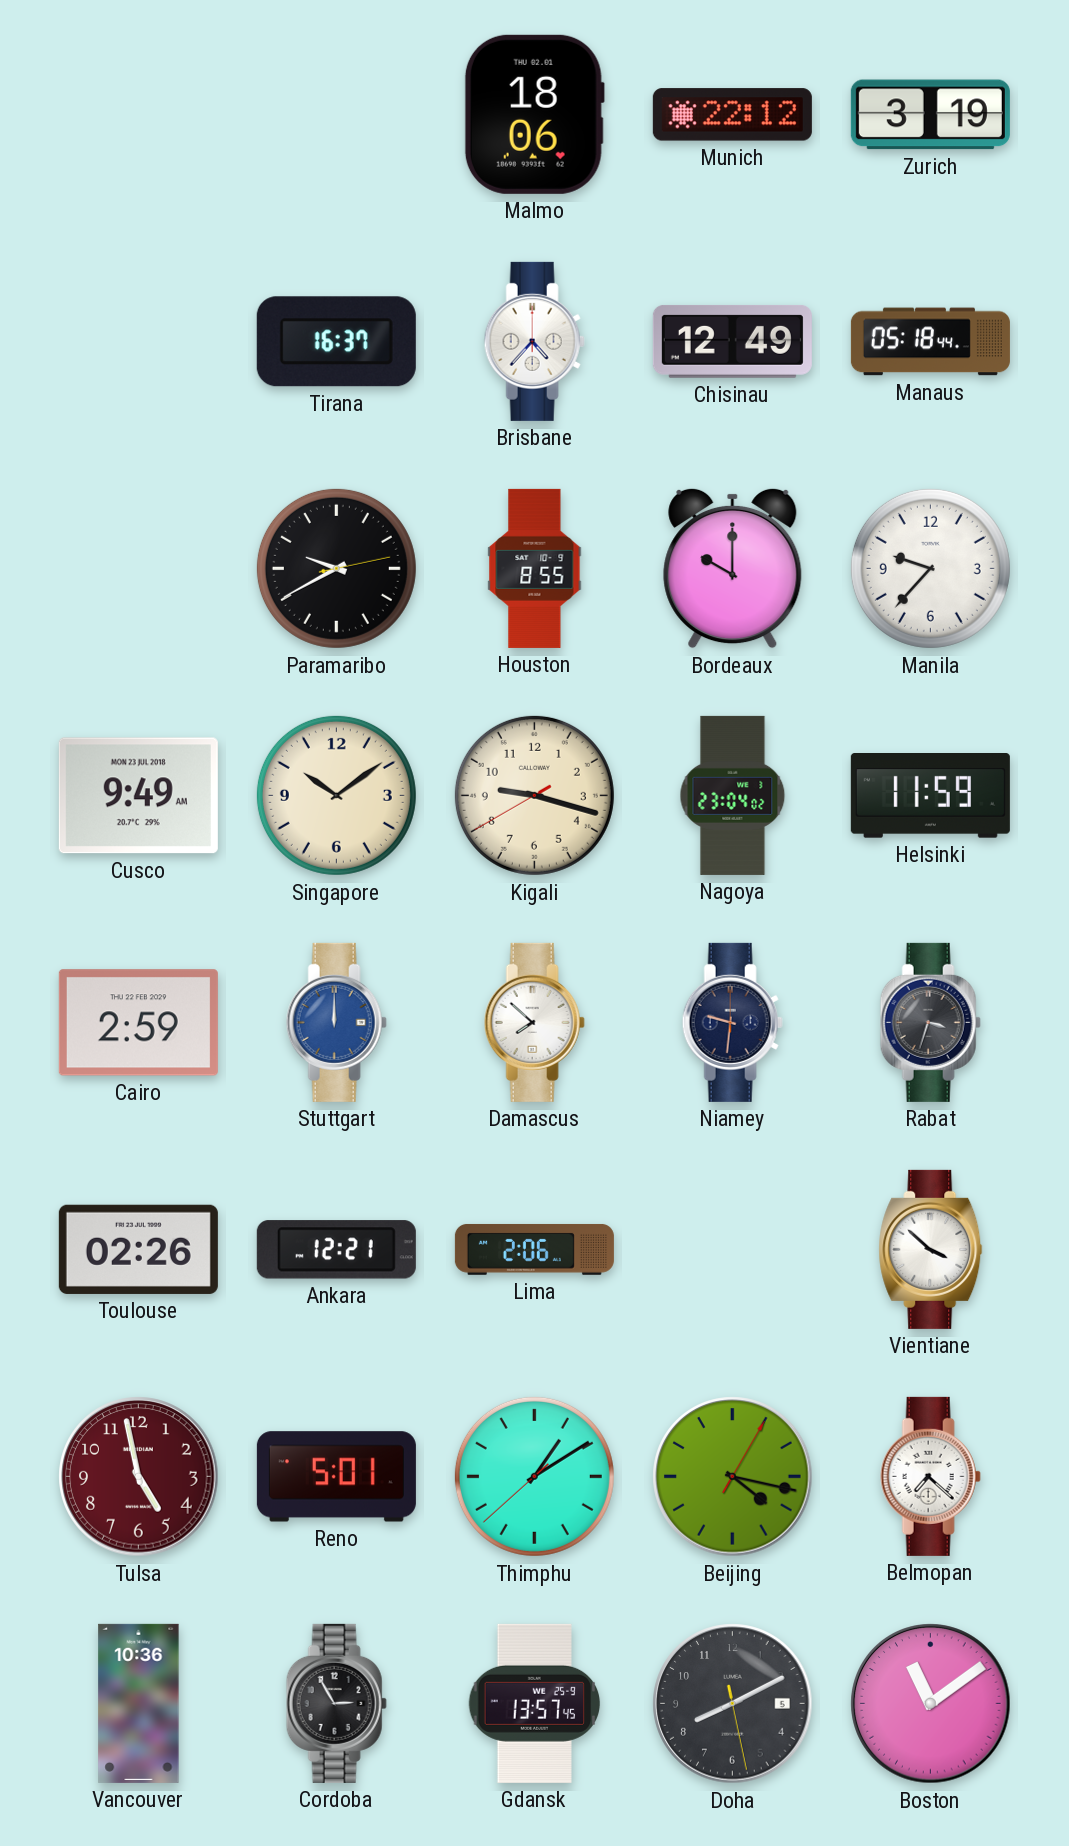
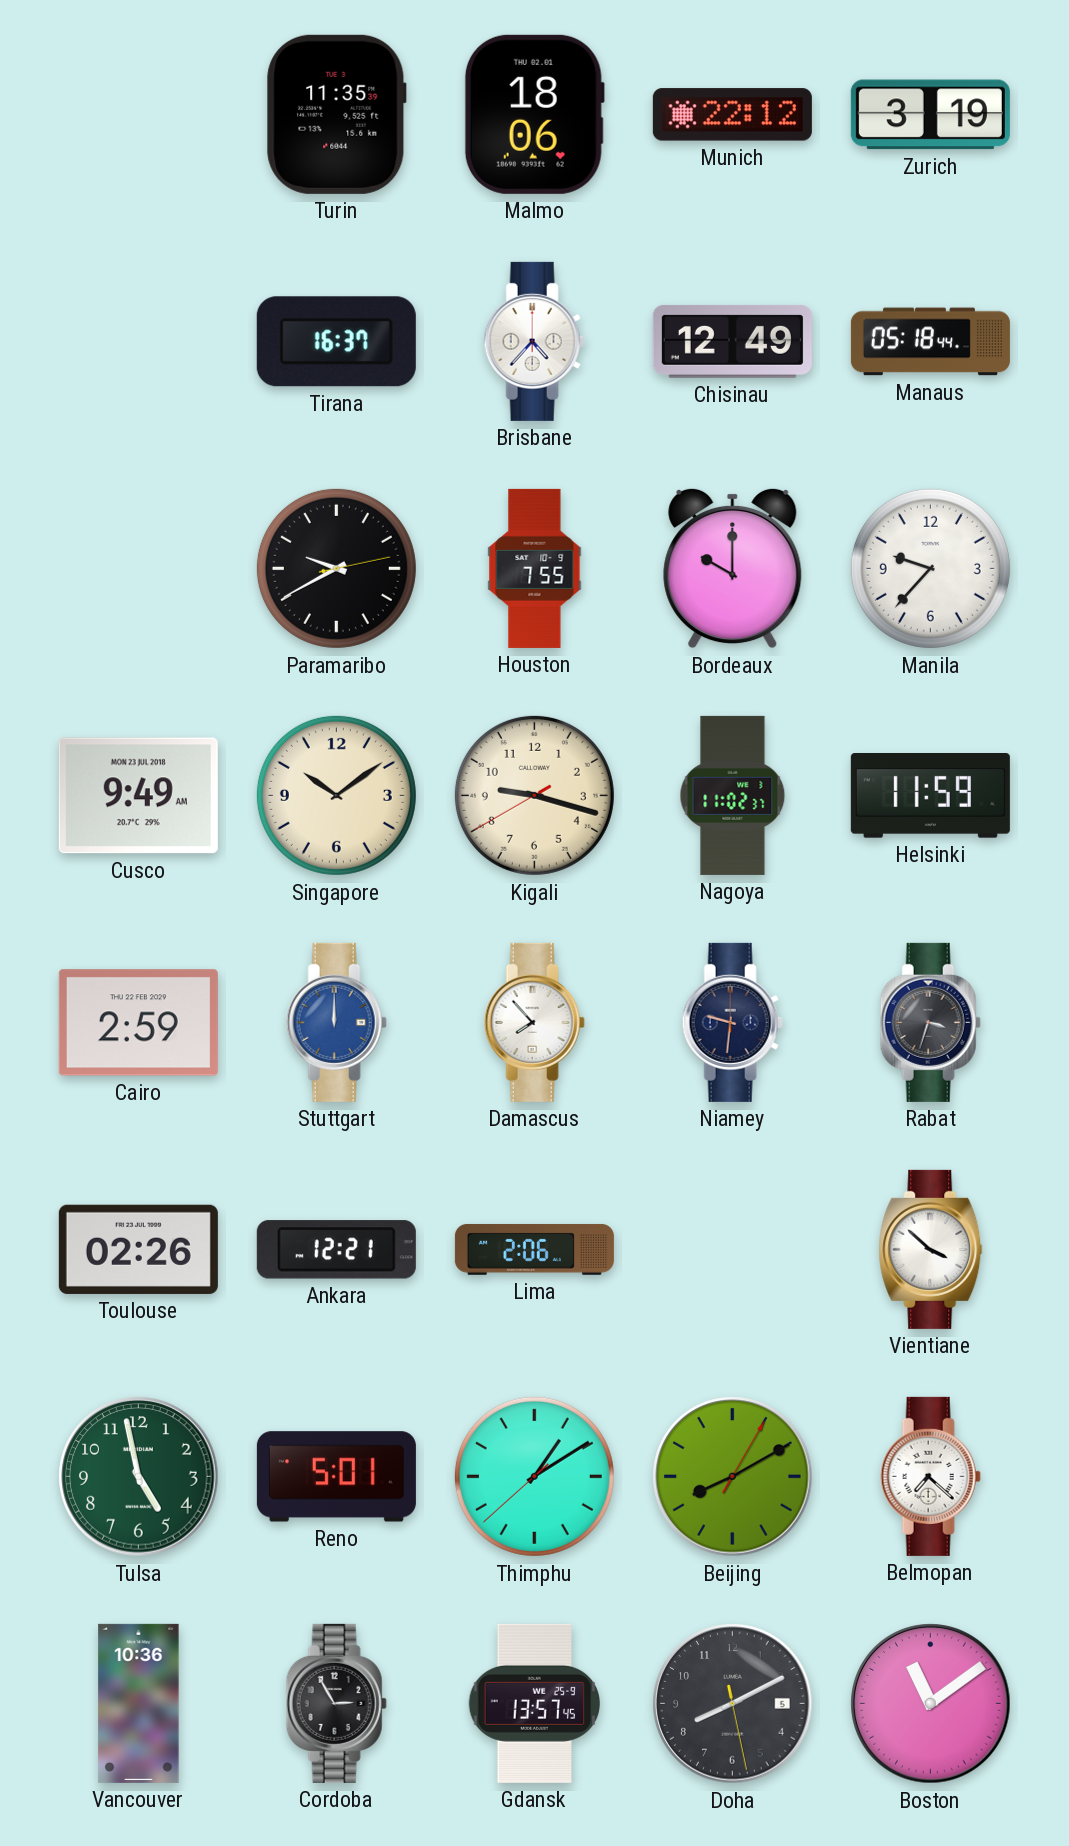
Turin: none -> 11:35
Houston: 8:55 -> 7:55
Nagoya: 23:04 -> 11:02
Damascus: 7:52 -> 7:53
Tulsa dial: burgundy -> green
Beijing: 4:17 -> 8:10
